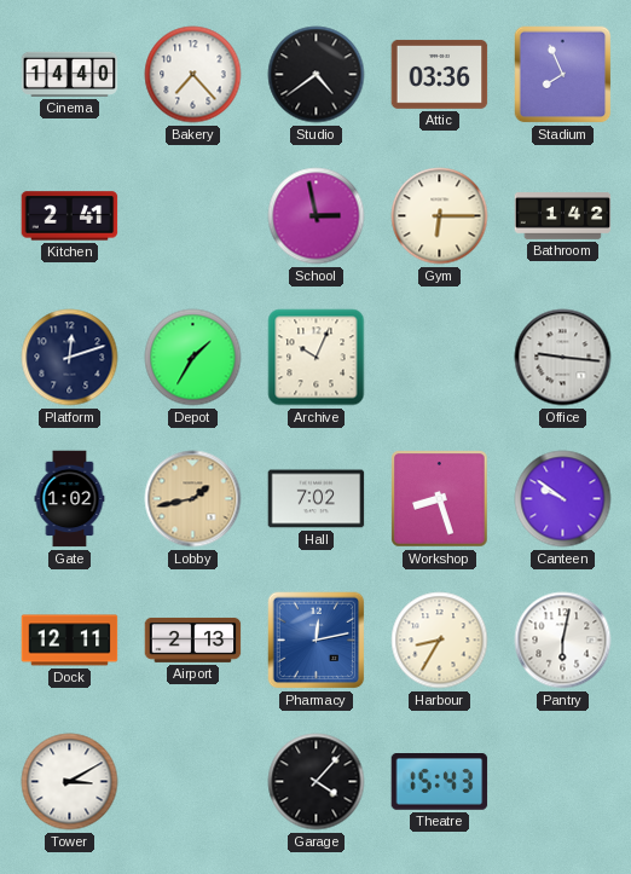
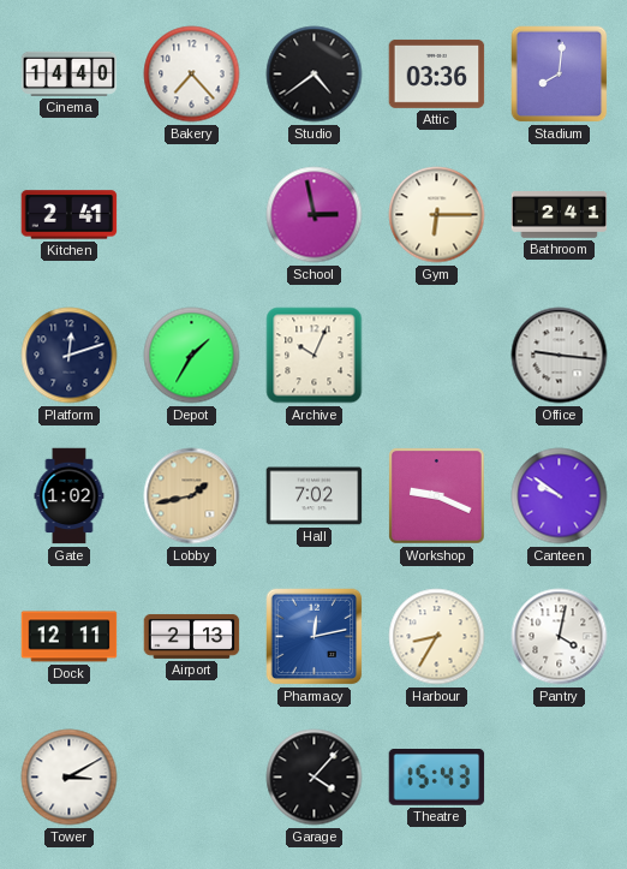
Stadium: 7:56 -> 8:01
Bathroom: 1:42 -> 2:41
Workshop: 8:27 -> 9:19
Pantry: 6:02 -> 4:02
